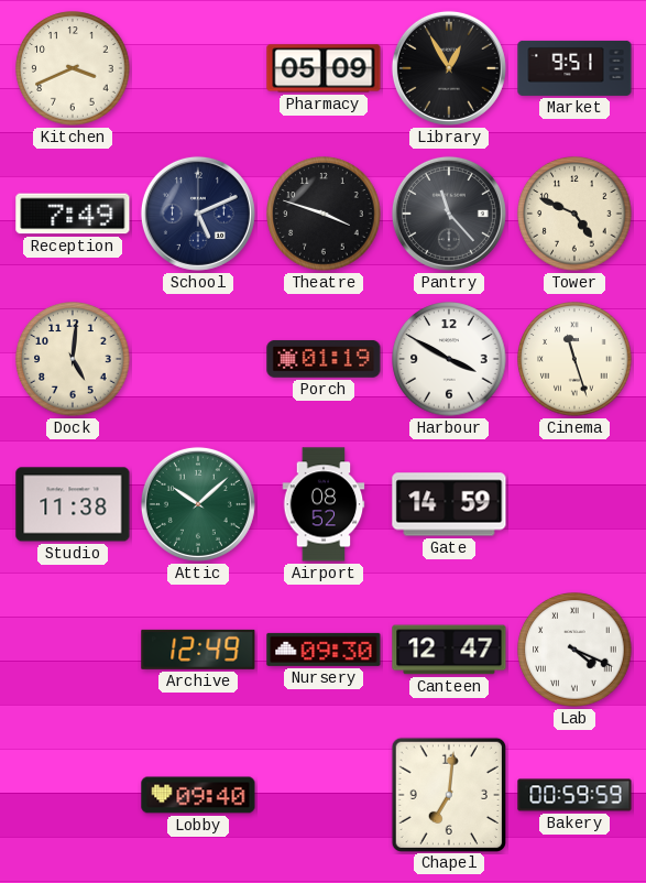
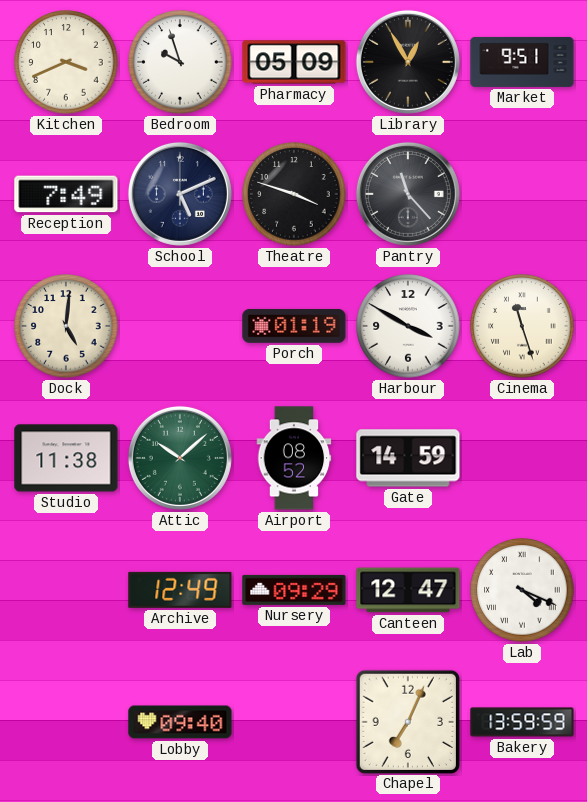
Bedroom: none -> 9:57
Tower: 4:49 -> none
Nursery: 09:30 -> 09:29
Chapel: 7:01 -> 7:04
Bakery: 00:59 -> 13:59
